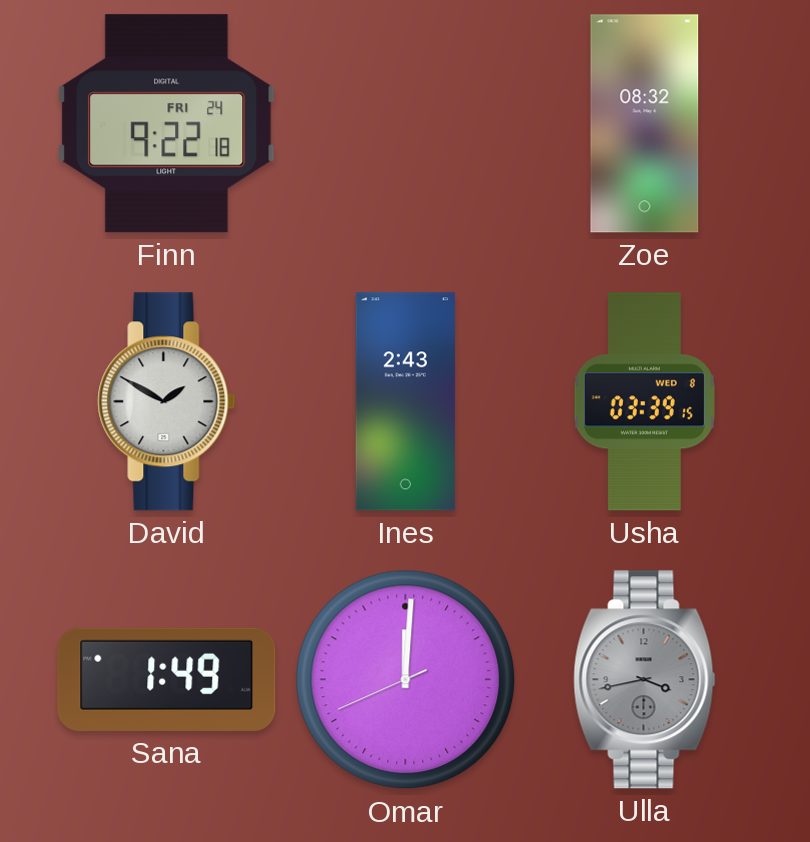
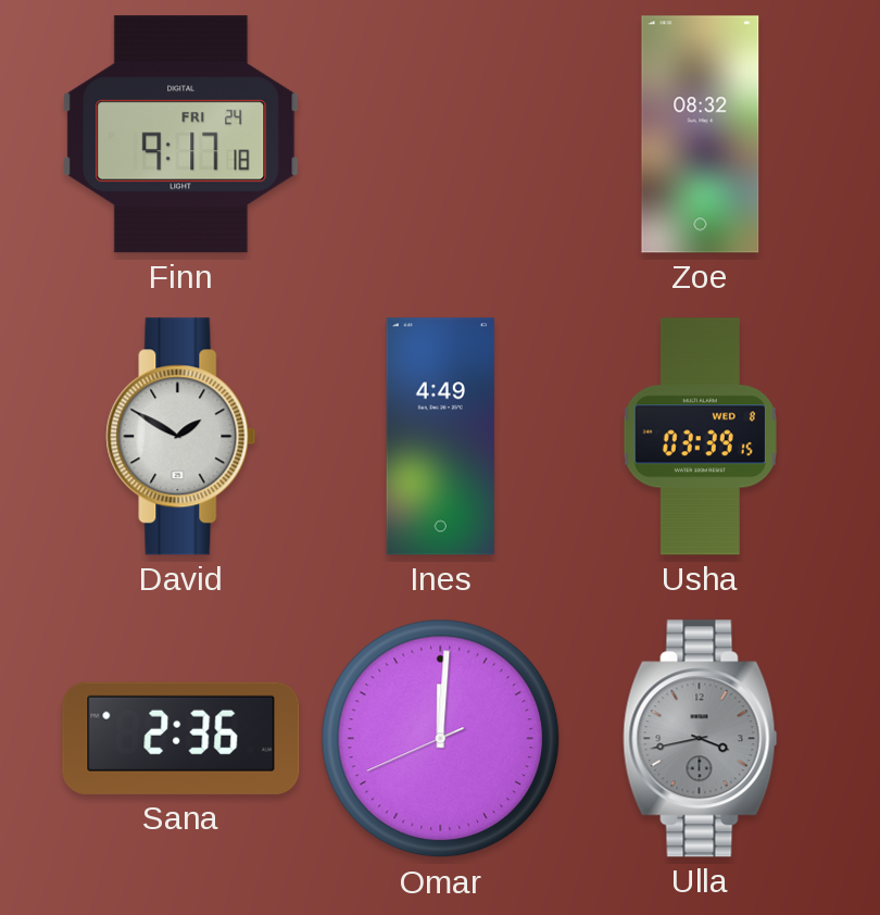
Finn: 9:22 -> 9:17
Ines: 2:43 -> 4:49
Sana: 1:49 -> 2:36
